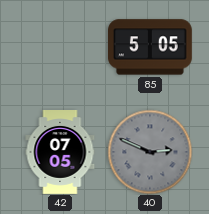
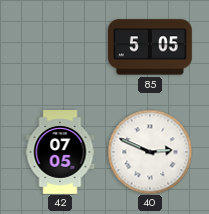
40 dial: grey -> white
